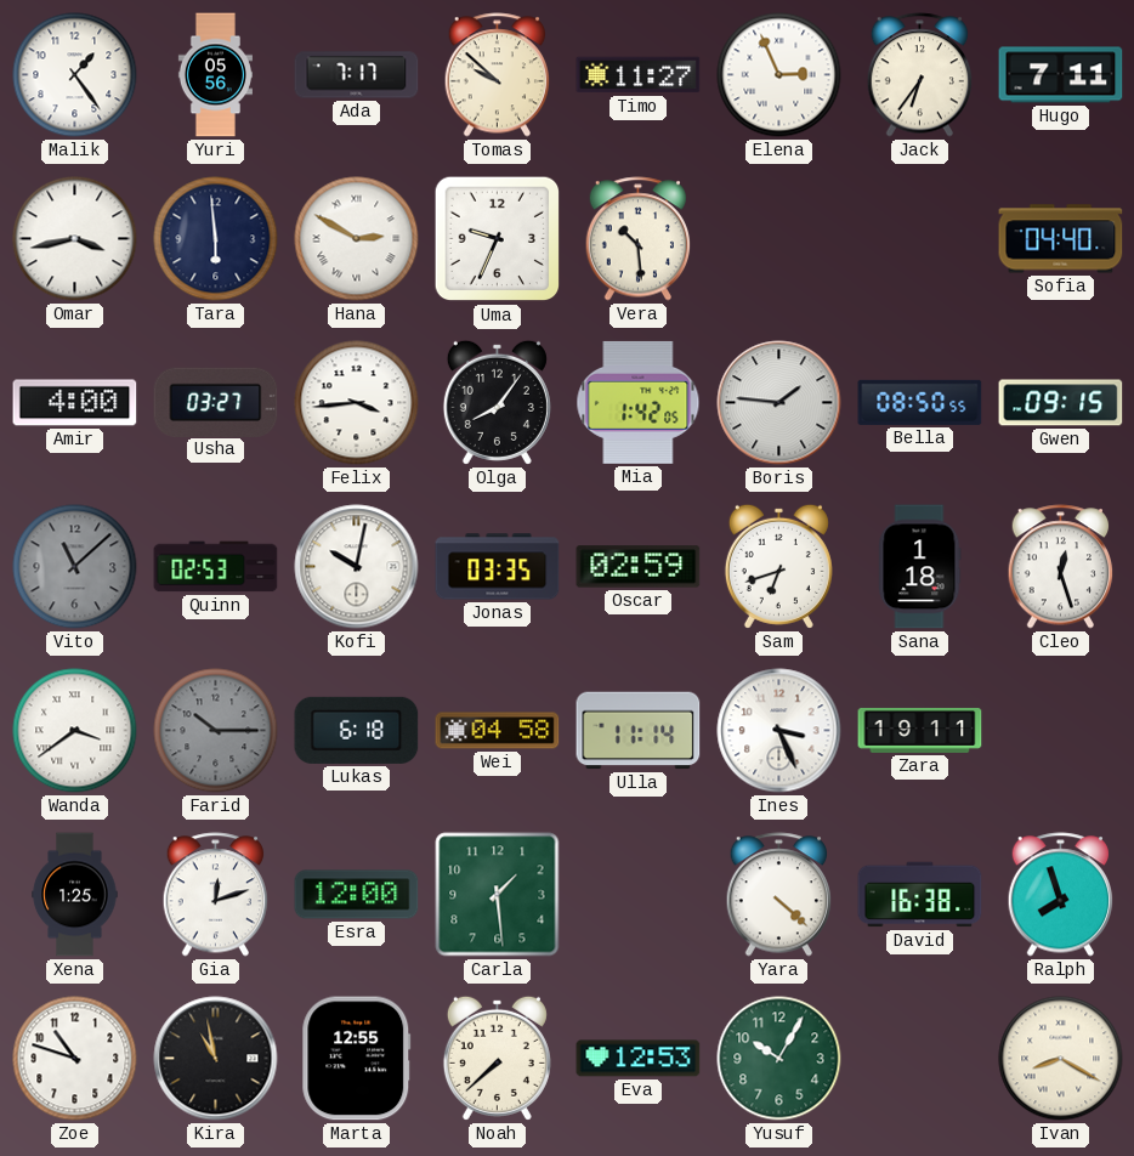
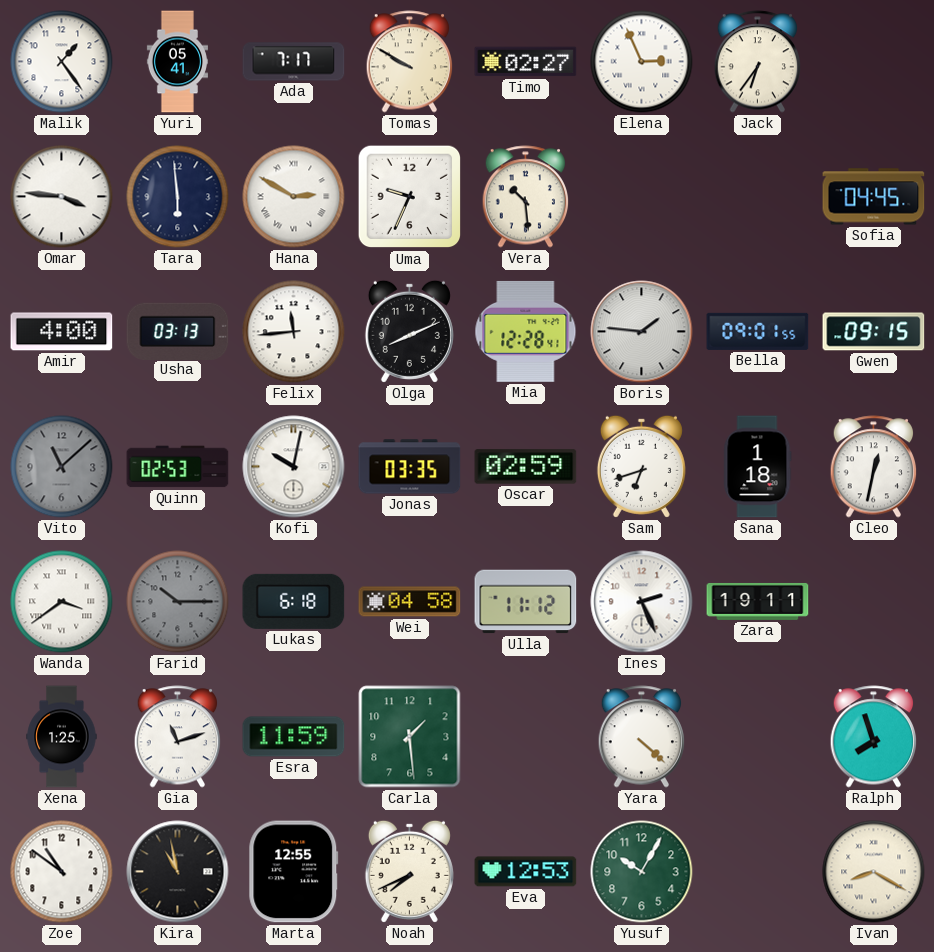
Yuri: 05:56 -> 05:41
Tomas: 9:52 -> 9:50
Timo: 11:27 -> 02:27
Hugo: 7:11 -> none
Omar: 3:43 -> 3:46
Sofia: 04:40 -> 04:45
Usha: 03:27 -> 03:13
Felix: 3:44 -> 11:44
Olga: 8:06 -> 8:11
Mia: 1:42 -> 12:28
Bella: 08:50 -> 09:01
Cleo: 12:27 -> 12:32
Ulla: 11:14 -> 11:12
Ines: 3:26 -> 2:26
Gia: 12:12 -> 11:12
Esra: 12:00 -> 11:59
David: 16:38 -> none
Zoe: 10:48 -> 10:51
Noah: 7:38 -> 7:41
